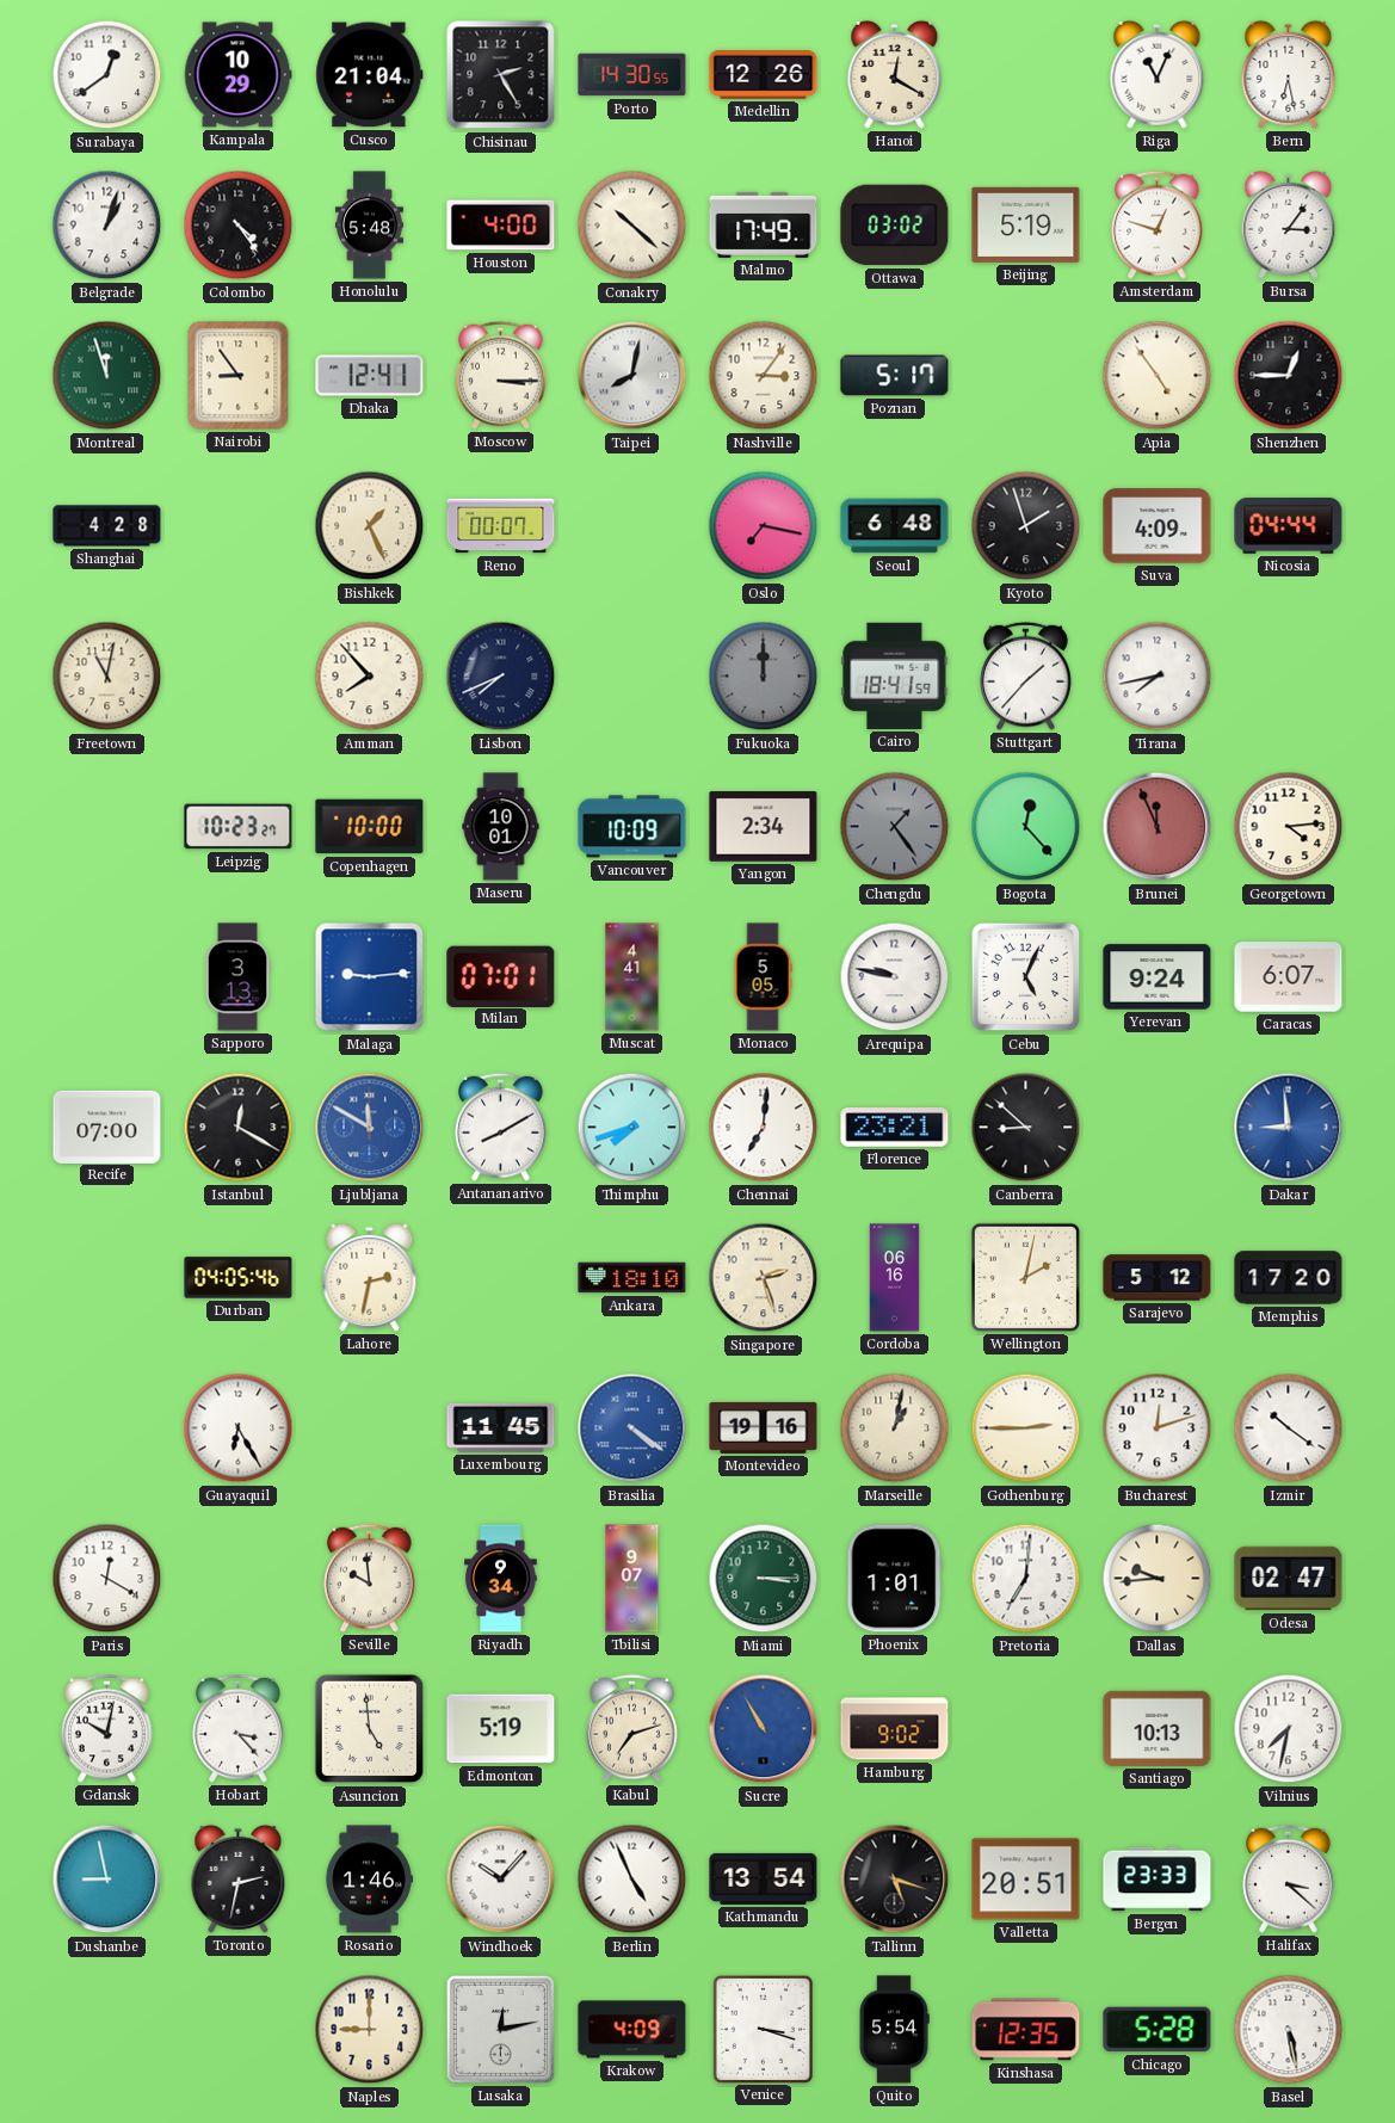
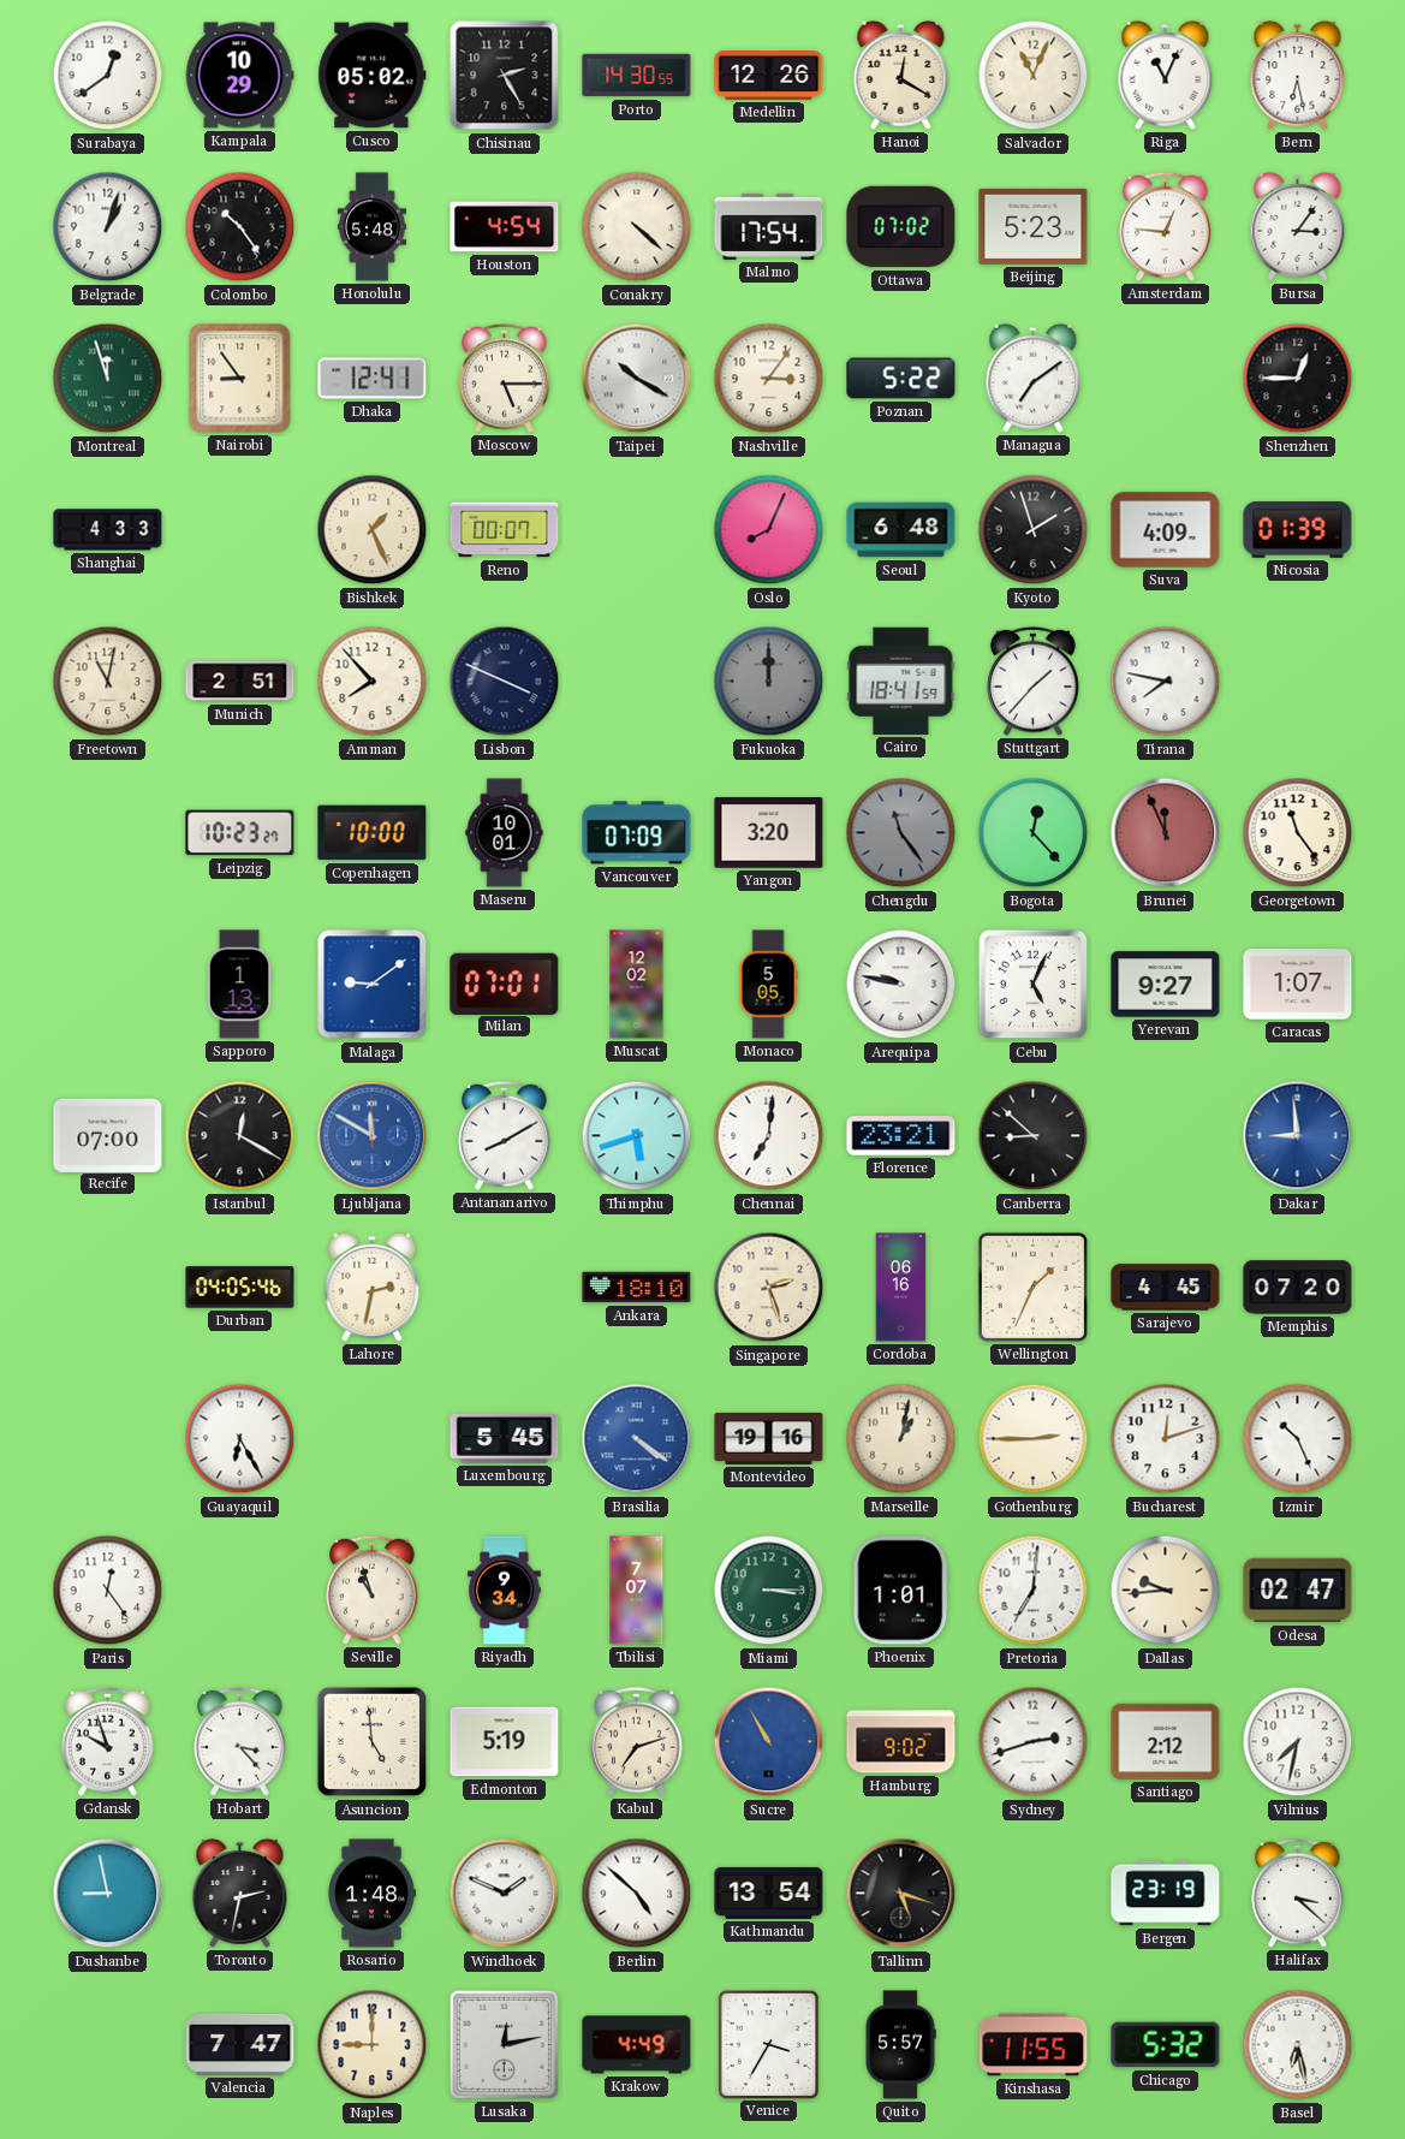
Cusco: 21:04 -> 05:02
Salvador: none -> 11:04
Colombo: 4:24 -> 10:24
Houston: 4:00 -> 4:54
Conakry: 10:22 -> 4:22
Malmo: 17:49 -> 17:54
Ottawa: 03:02 -> 07:02
Beijing: 5:19 -> 5:23
Amsterdam: 12:48 -> 12:46
Moscow: 3:15 -> 5:15
Taipei: 8:02 -> 10:20
Poznan: 5:17 -> 5:22
Managua: none -> 7:09
Apia: 4:54 -> none
Shanghai: 4:28 -> 4:33
Oslo: 7:17 -> 8:04
Nicosia: 04:44 -> 01:39
Munich: none -> 2:51
Lisbon: 7:41 -> 3:49
Tirana: 7:43 -> 7:47
Vancouver: 10:09 -> 07:09
Yangon: 2:34 -> 3:20
Chengdu: 1:24 -> 11:24
Georgetown: 4:14 -> 11:24
Sapporo: 3:13 -> 1:13
Malaga: 9:14 -> 9:09
Muscat: 4:41 -> 12:02
Yerevan: 9:24 -> 9:27
Caracas: 6:07 -> 1:07
Thimphu: 7:42 -> 5:42
Wellington: 2:02 -> 1:34
Sarajevo: 5:12 -> 4:45
Memphis: 17:20 -> 07:20
Luxembourg: 11:45 -> 5:45
Izmir: 10:21 -> 10:26
Paris: 12:20 -> 12:24
Seville: 9:59 -> 10:57
Tbilisi: 9:07 -> 7:07
Gdansk: 10:02 -> 9:57
Sydney: none -> 2:42
Santiago: 10:13 -> 2:12
Rosario: 1:46 -> 1:48
Windhoek: 10:07 -> 1:49
Berlin: 4:56 -> 4:52
Valletta: 20:51 -> none
Bergen: 23:33 -> 23:19
Valencia: none -> 7:47
Krakow: 4:09 -> 4:49
Venice: 3:18 -> 3:35
Quito: 5:54 -> 5:57
Kinshasa: 12:35 -> 11:55
Chicago: 5:28 -> 5:32
Basel: 5:28 -> 6:28
